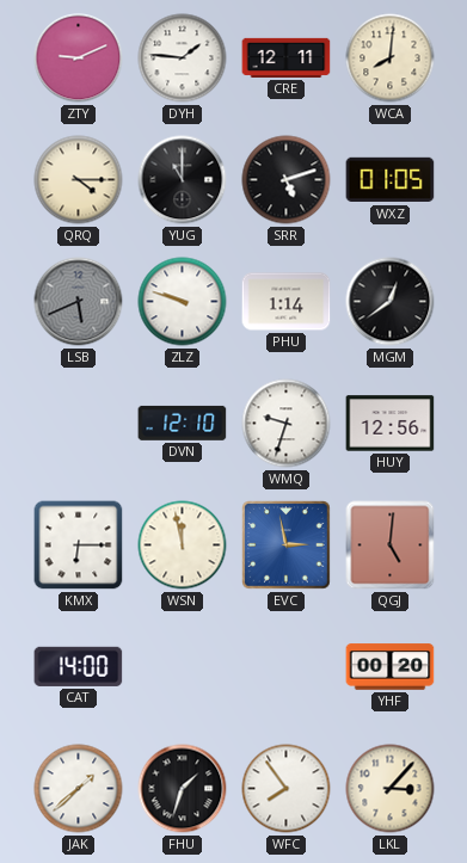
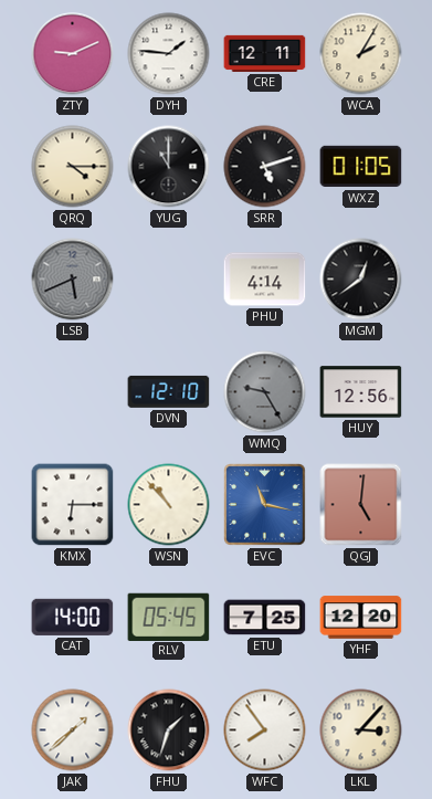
WCA: 8:01 -> 2:05
ZLZ: 9:48 -> none
PHU: 1:14 -> 4:14
WMQ: 9:33 -> 9:25
WMQ dial: white -> grey
WSN: 11:58 -> 10:53
EVC: 2:58 -> 11:17
RLV: none -> 05:45
ETU: none -> 7:25
YHF: 00:20 -> 12:20
